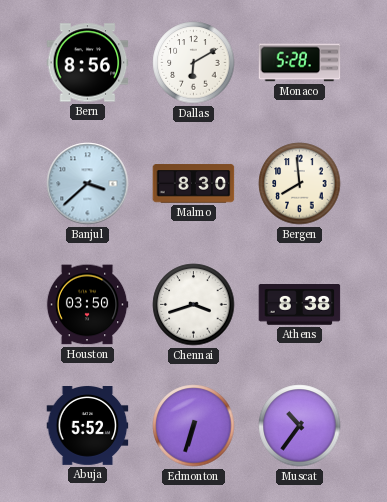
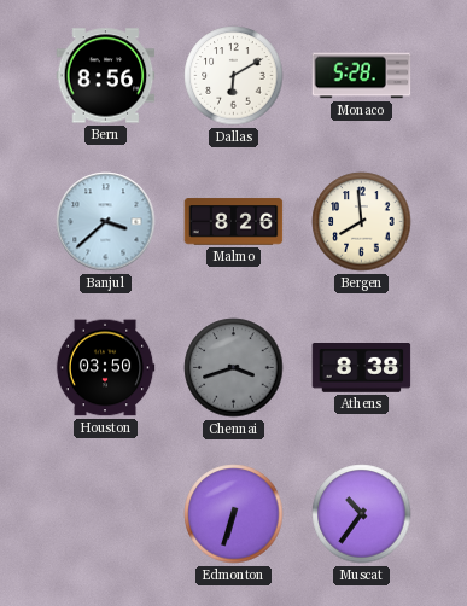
Malmo: 8:30 -> 8:26
Chennai dial: white -> grey
Abuja: 5:52 -> none
